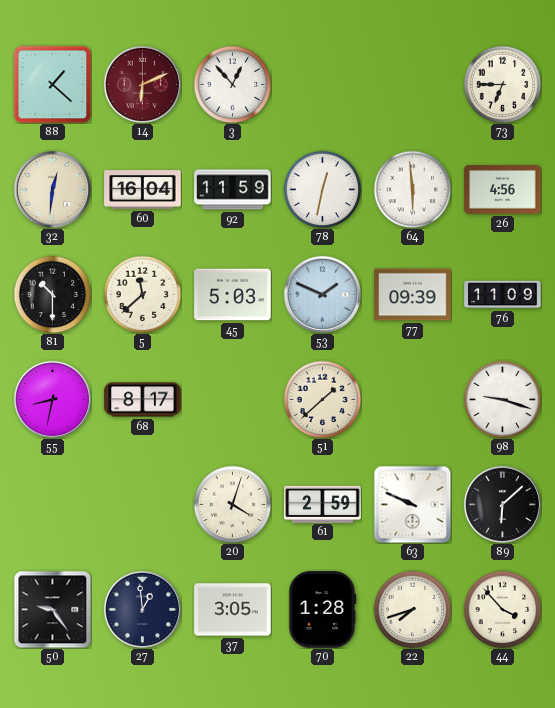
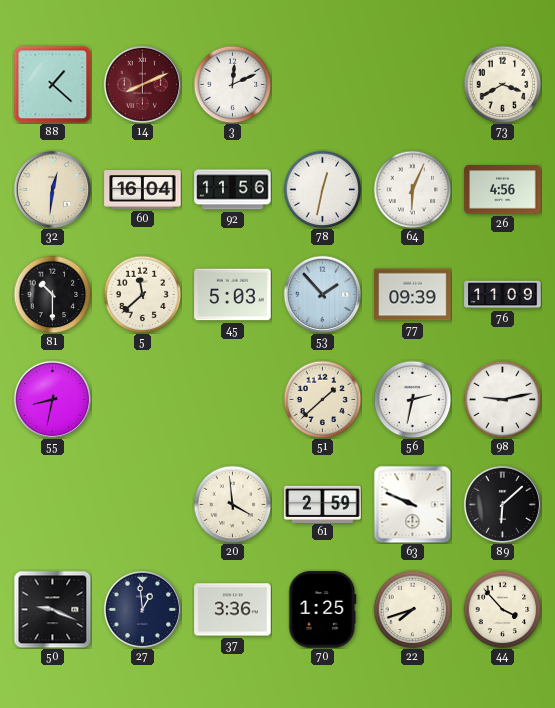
14: 6:11 -> 8:11
3: 12:53 -> 12:11
73: 6:45 -> 3:40
92: 11:59 -> 11:56
64: 5:59 -> 6:04
53: 1:49 -> 1:53
68: 8:17 -> none
56: none -> 2:32
98: 9:18 -> 9:13
20: 4:03 -> 3:59
50: 9:24 -> 9:19
37: 3:05 -> 3:36
70: 1:28 -> 1:25
